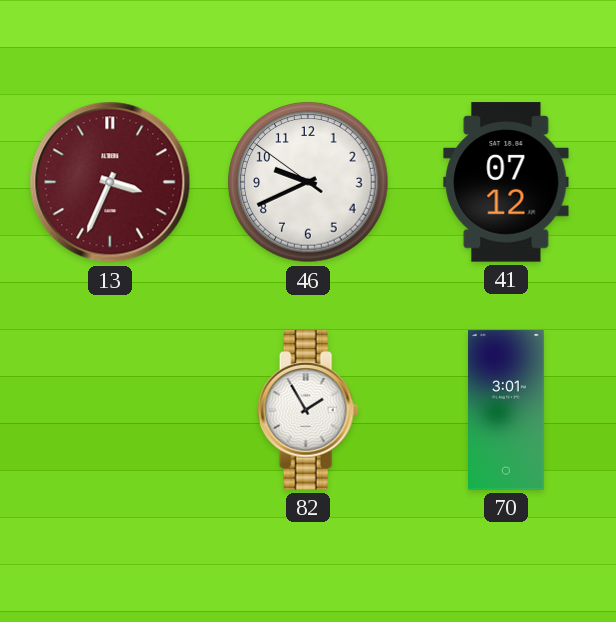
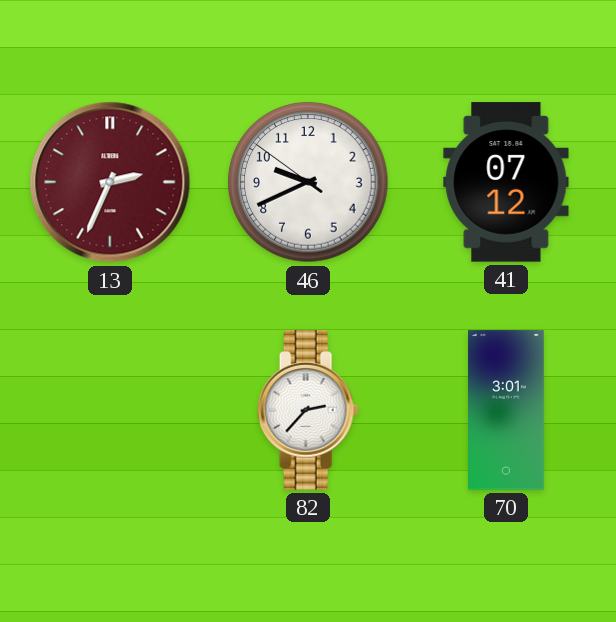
13: 3:34 -> 2:34
82: 1:55 -> 2:37
